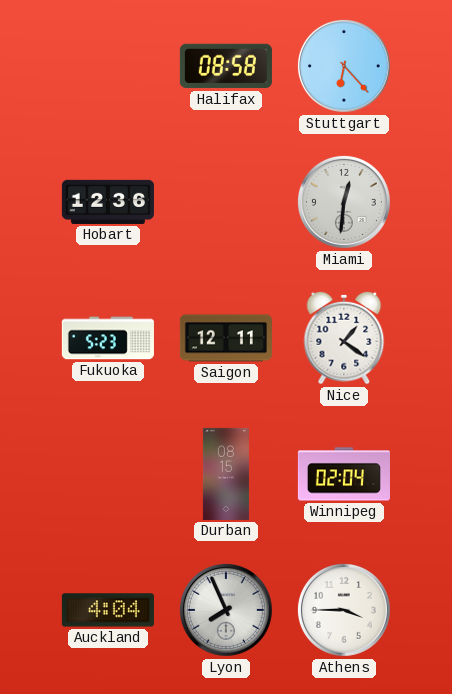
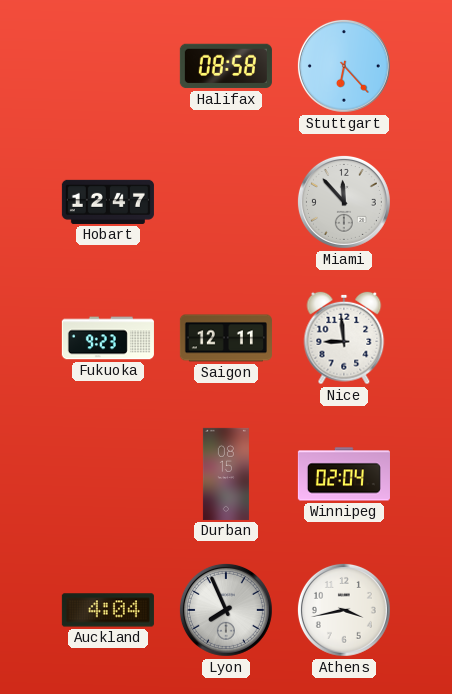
Hobart: 12:36 -> 12:47
Miami: 12:31 -> 11:53
Fukuoka: 5:23 -> 9:23
Nice: 1:21 -> 8:59
Athens: 3:45 -> 3:43
